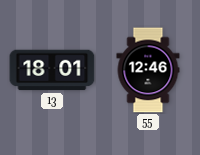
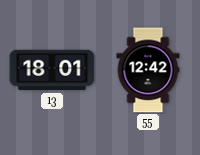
55: 12:46 -> 12:42
